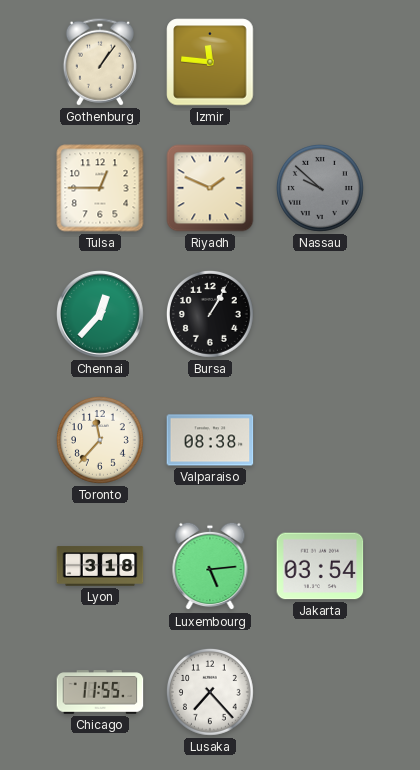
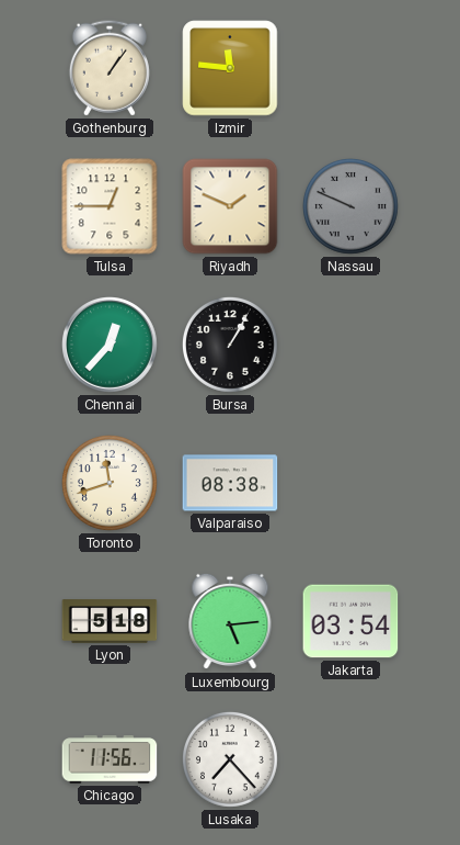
Nassau: 9:52 -> 9:49
Toronto: 11:37 -> 11:42
Lyon: 3:18 -> 5:18
Chicago: 11:55 -> 11:56
